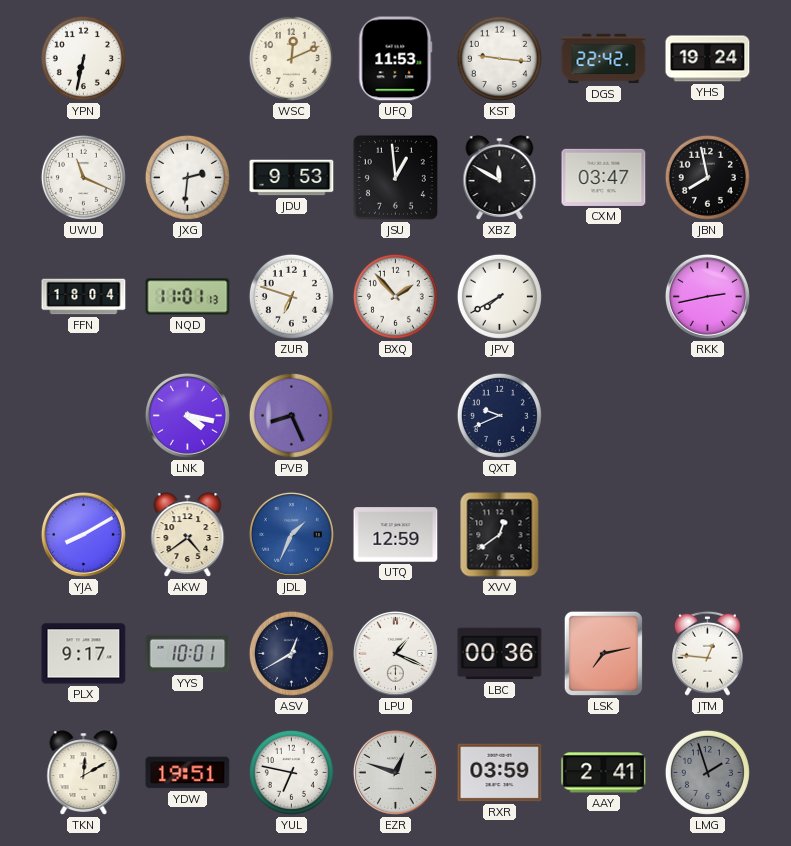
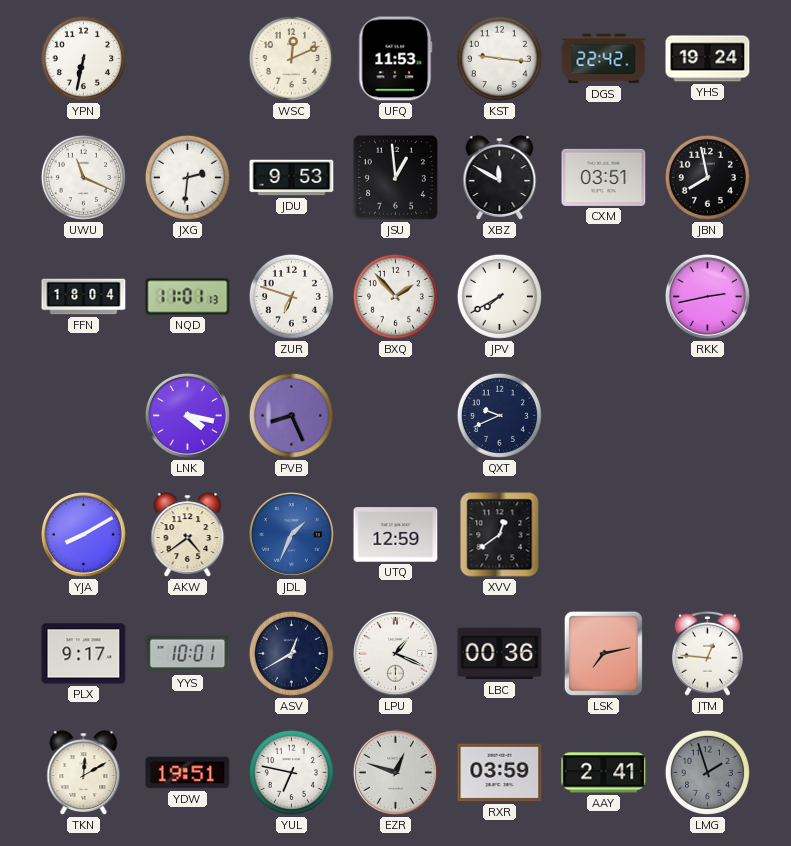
CXM: 03:47 -> 03:51
